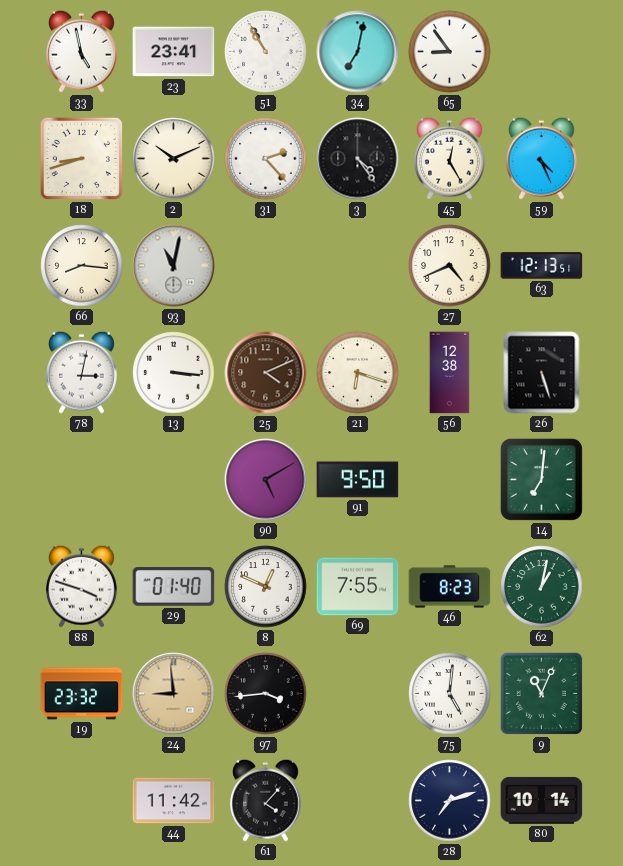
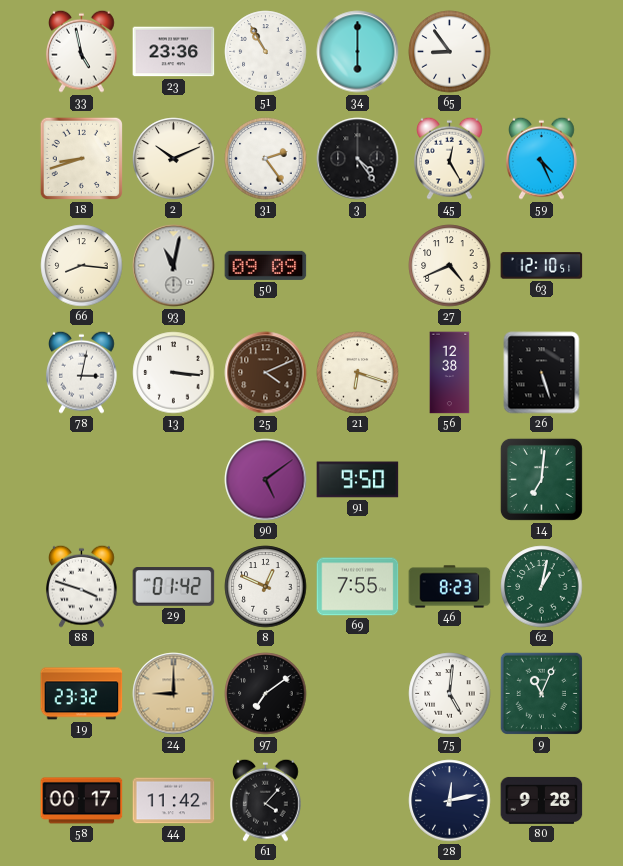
23: 23:41 -> 23:36
34: 7:02 -> 6:00
31: 2:23 -> 2:24
50: none -> 09:09
63: 12:13 -> 12:10
90: 5:10 -> 5:09
29: 01:40 -> 01:42
24: 8:59 -> 9:00
97: 3:44 -> 7:09
58: none -> 00:17
28: 7:12 -> 12:13
80: 10:14 -> 9:28
